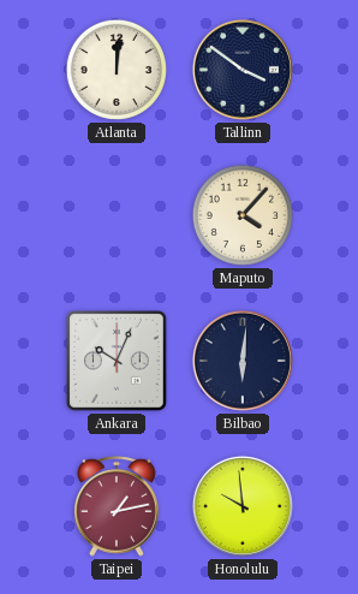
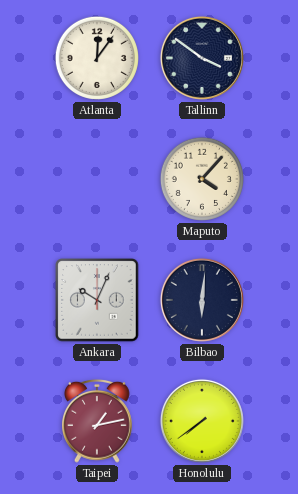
Atlanta: 12:01 -> 12:06
Honolulu: 9:59 -> 7:39
